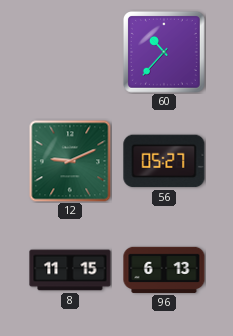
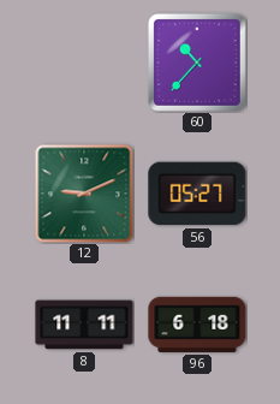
8: 11:15 -> 11:11
96: 6:13 -> 6:18
